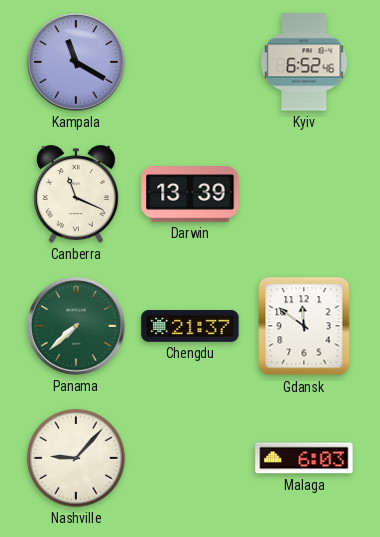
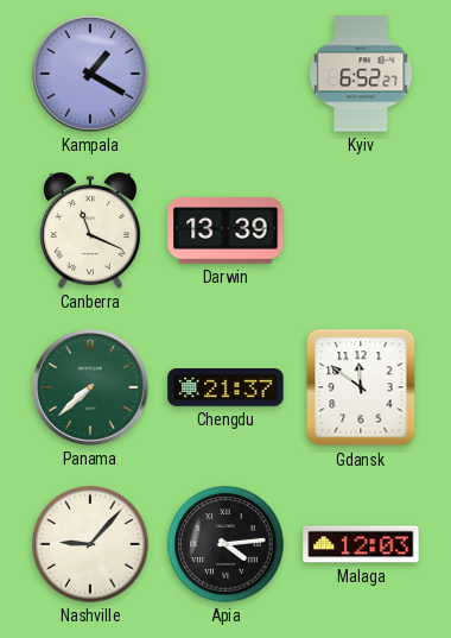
Kampala: 11:20 -> 1:20
Kyiv: 6:52:46 -> 6:52:27
Apia: none -> 4:14
Malaga: 6:03 -> 12:03
